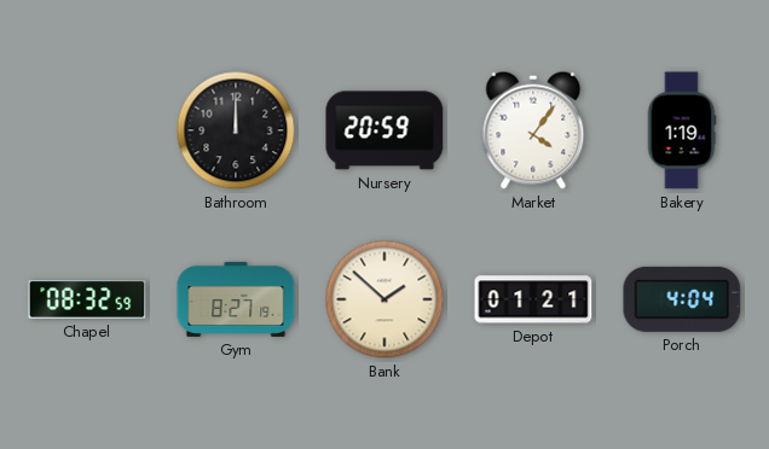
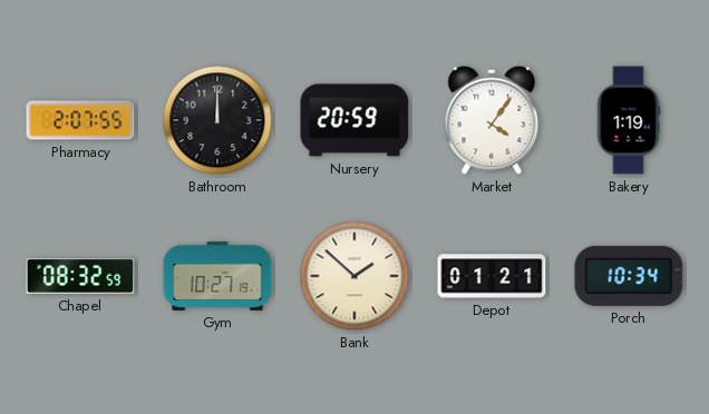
Pharmacy: none -> 2:07
Gym: 8:27 -> 10:27
Porch: 4:04 -> 10:34
